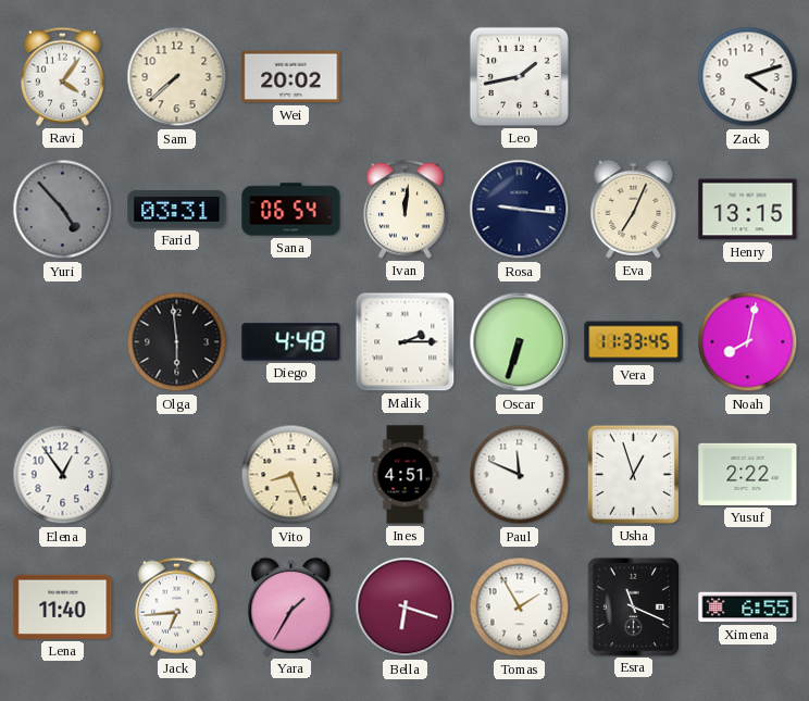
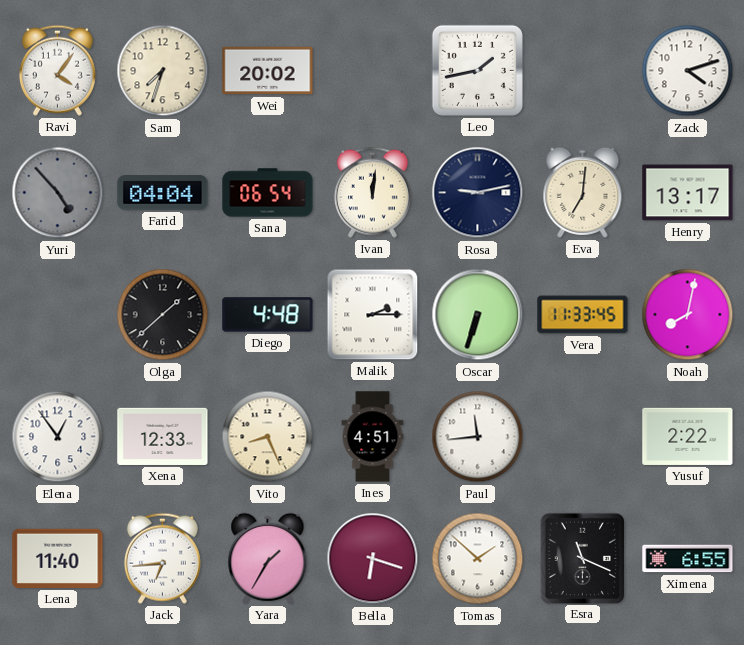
Sam: 7:38 -> 7:33
Farid: 03:31 -> 04:04
Rosa: 9:16 -> 9:13
Eva: 7:04 -> 7:01
Henry: 13:15 -> 13:17
Olga: 5:59 -> 1:38
Xena: none -> 12:33
Paul: 11:49 -> 11:44
Usha: 12:57 -> none
Tomas: 1:55 -> 1:52
